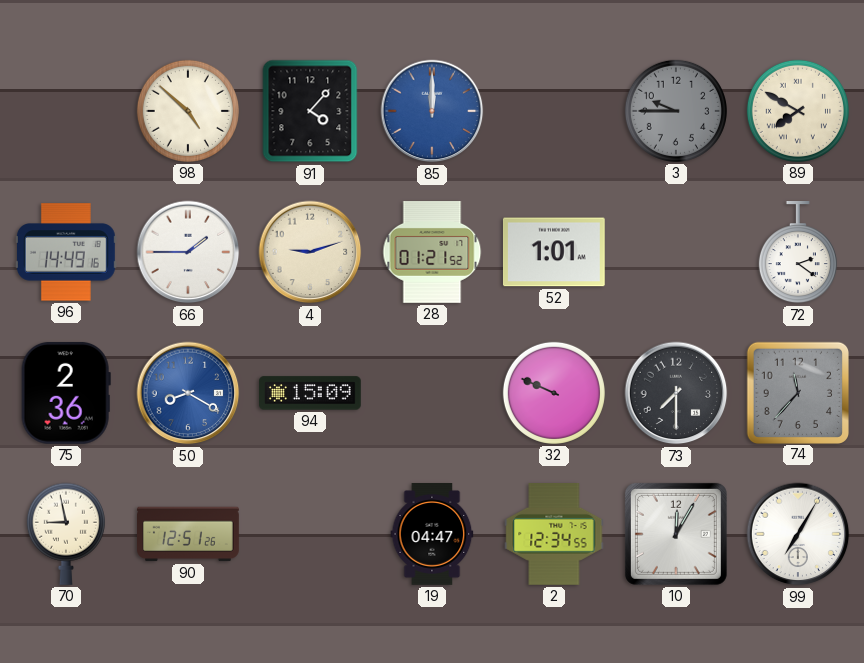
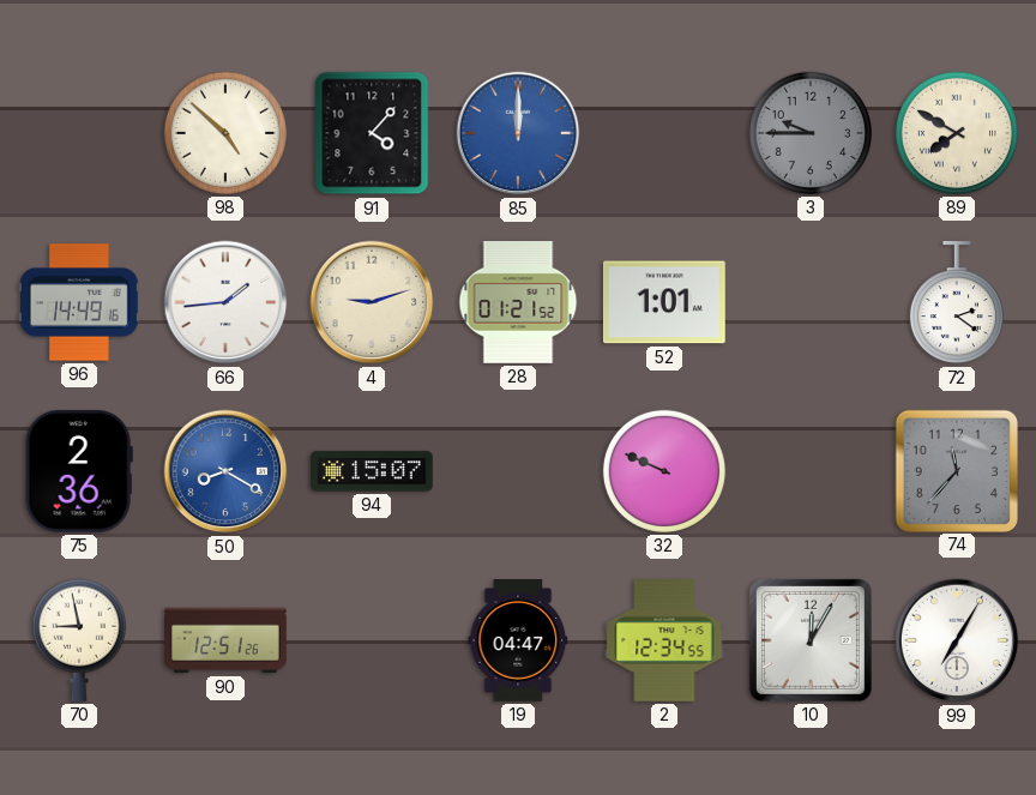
66: 1:45 -> 1:44
94: 15:09 -> 15:07
73: 7:30 -> none
